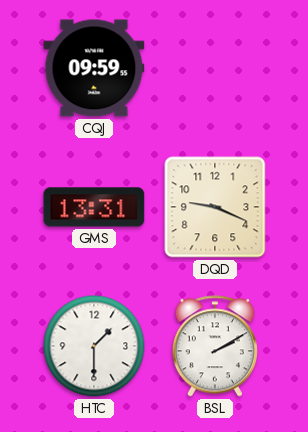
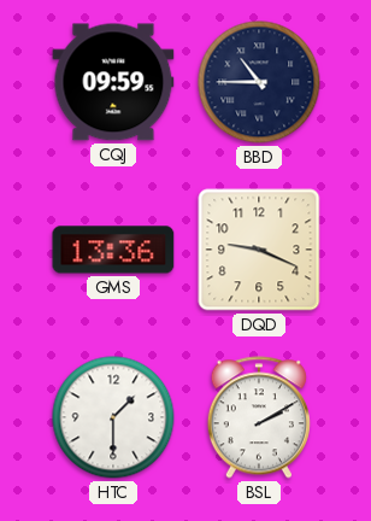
BBD: none -> 10:45
GMS: 13:31 -> 13:36
